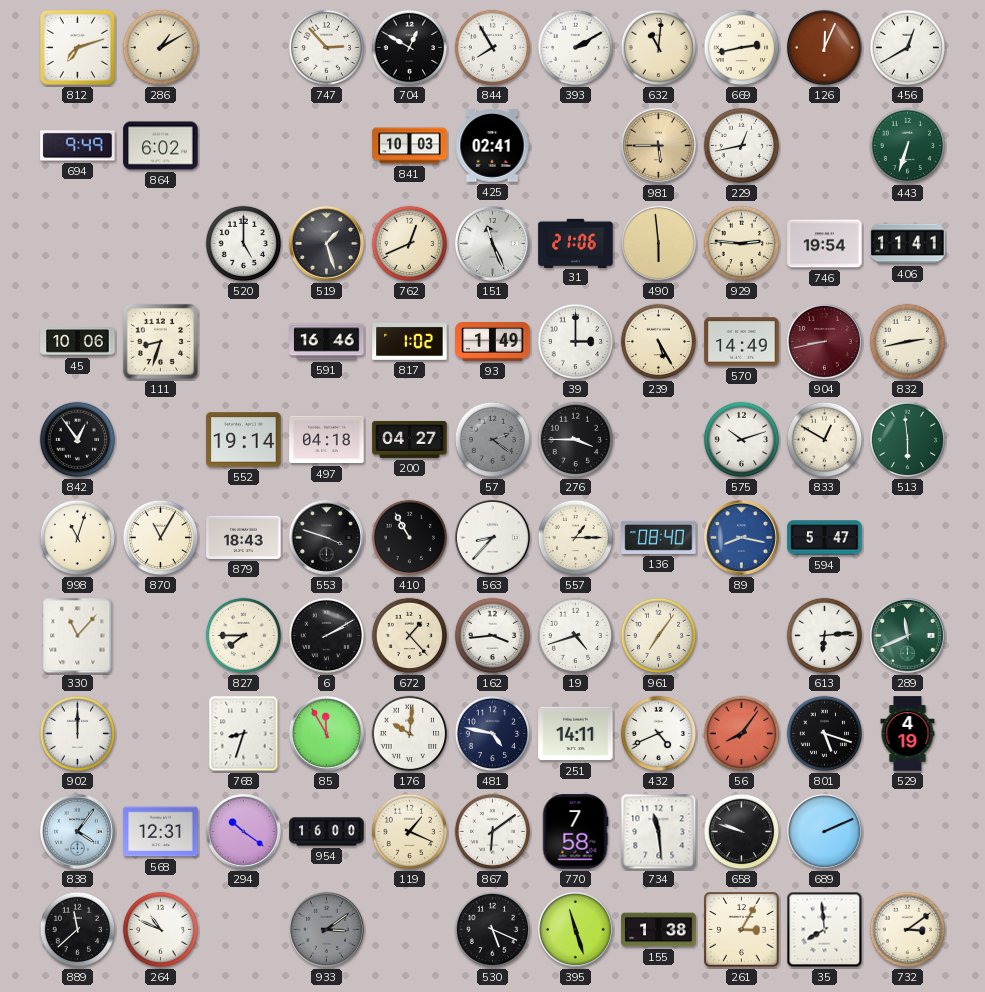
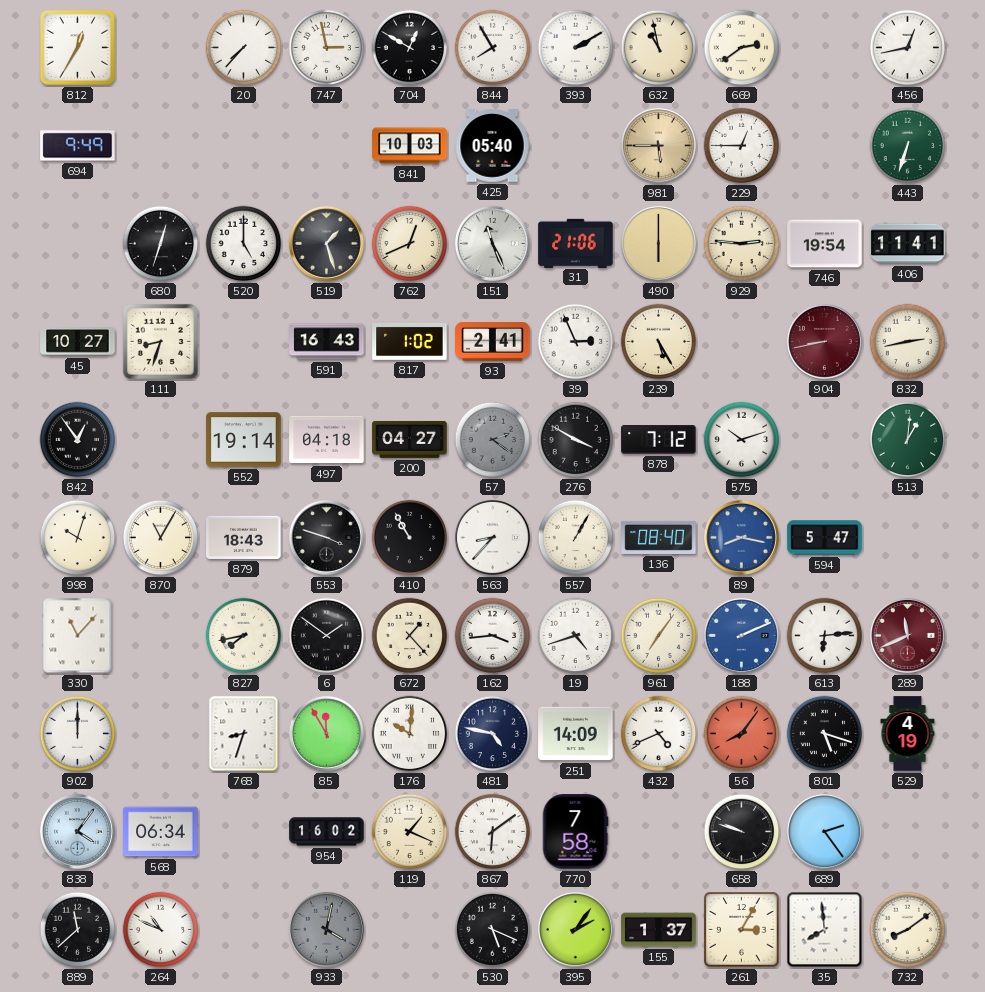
812: 7:12 -> 12:35
286: 1:10 -> none
20: none -> 7:37
747: 2:53 -> 2:58
632: 11:01 -> 10:58
669: 2:43 -> 2:39
126: 12:04 -> none
456: 12:40 -> 12:43
864: 6:02 -> none
425: 02:41 -> 05:40
229: 12:43 -> 12:45
680: none -> 12:33
490: 5:59 -> 6:00
45: 10:06 -> 10:27
591: 16:46 -> 16:43
93: 1:49 -> 2:41
39: 3:00 -> 2:56
570: 14:49 -> none
276: 3:45 -> 3:50
878: none -> 7:12
833: 12:50 -> none
513: 5:59 -> 1:01
998: 11:03 -> 10:03
557: 1:15 -> 1:05
827: 7:45 -> 7:43
6: 2:10 -> 1:51
188: none -> 2:11
289 dial: green -> burgundy
251: 14:11 -> 14:09
568: 12:31 -> 06:34
294: 10:21 -> none
954: 16:00 -> 16:02
734: 11:29 -> none
689: 2:11 -> 2:24
933: 3:09 -> 4:02
395: 11:27 -> 2:06
155: 1:38 -> 1:37
732: 3:09 -> 8:09
